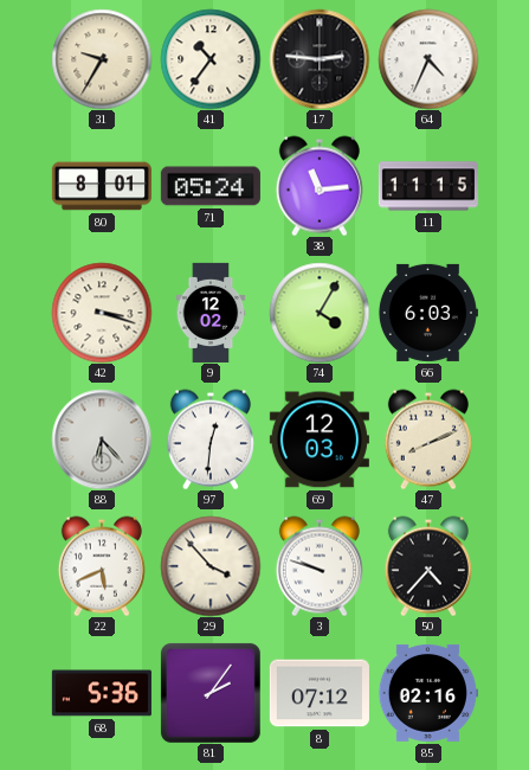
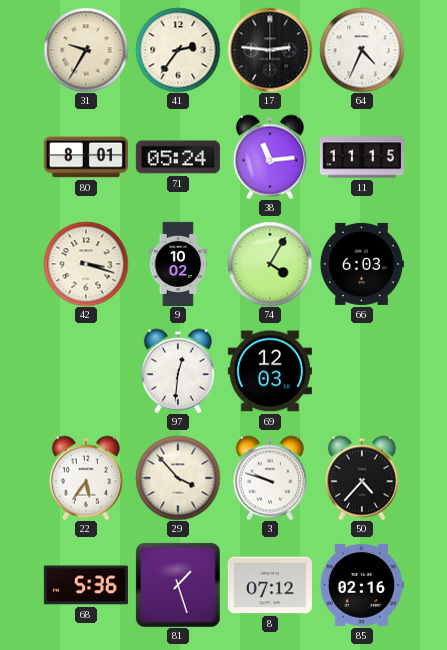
41: 10:36 -> 2:36
9: 12:02 -> 10:02
88: 6:23 -> none
47: 8:11 -> none
22: 5:41 -> 5:36
81: 2:06 -> 1:27
